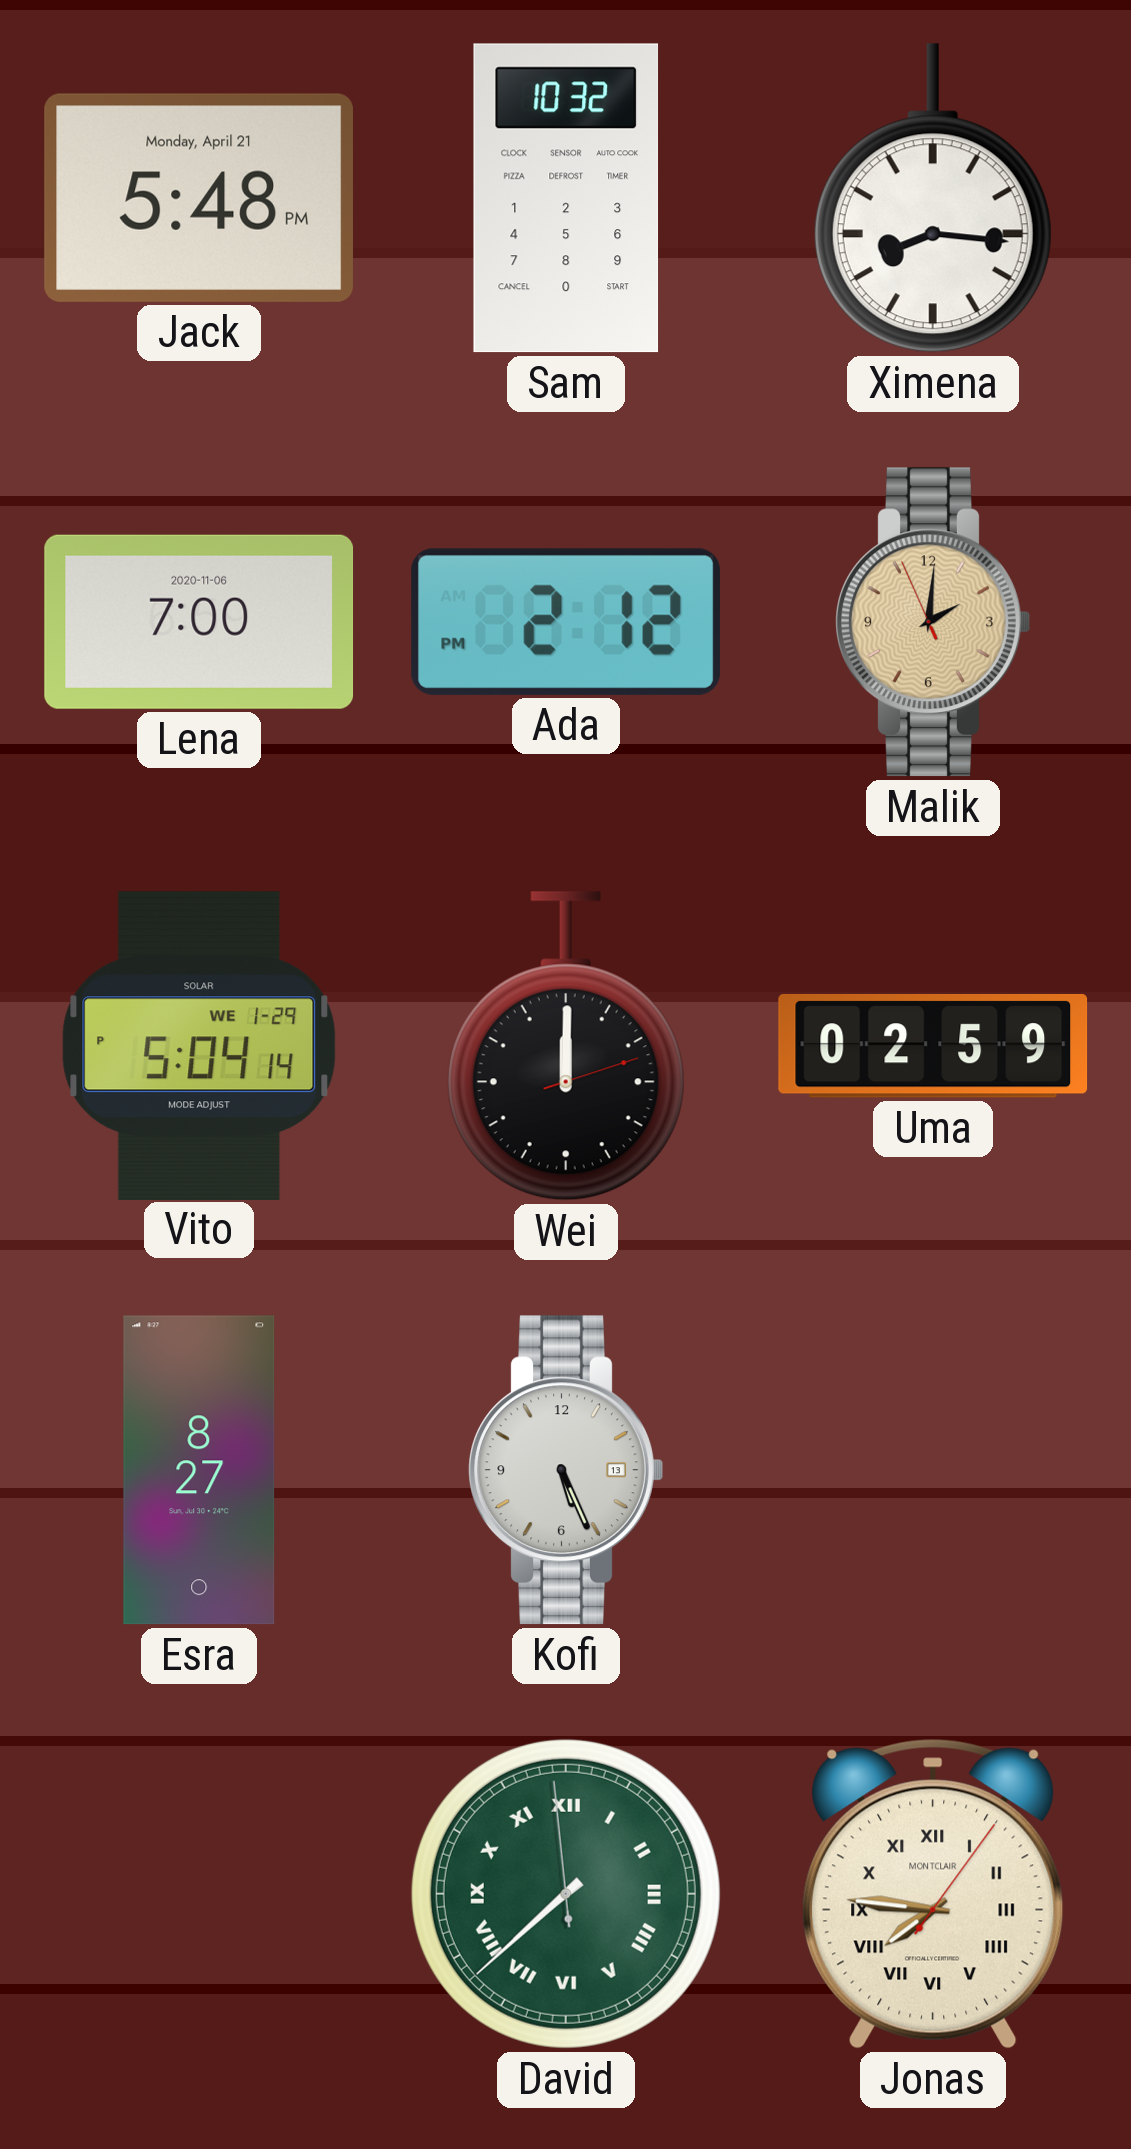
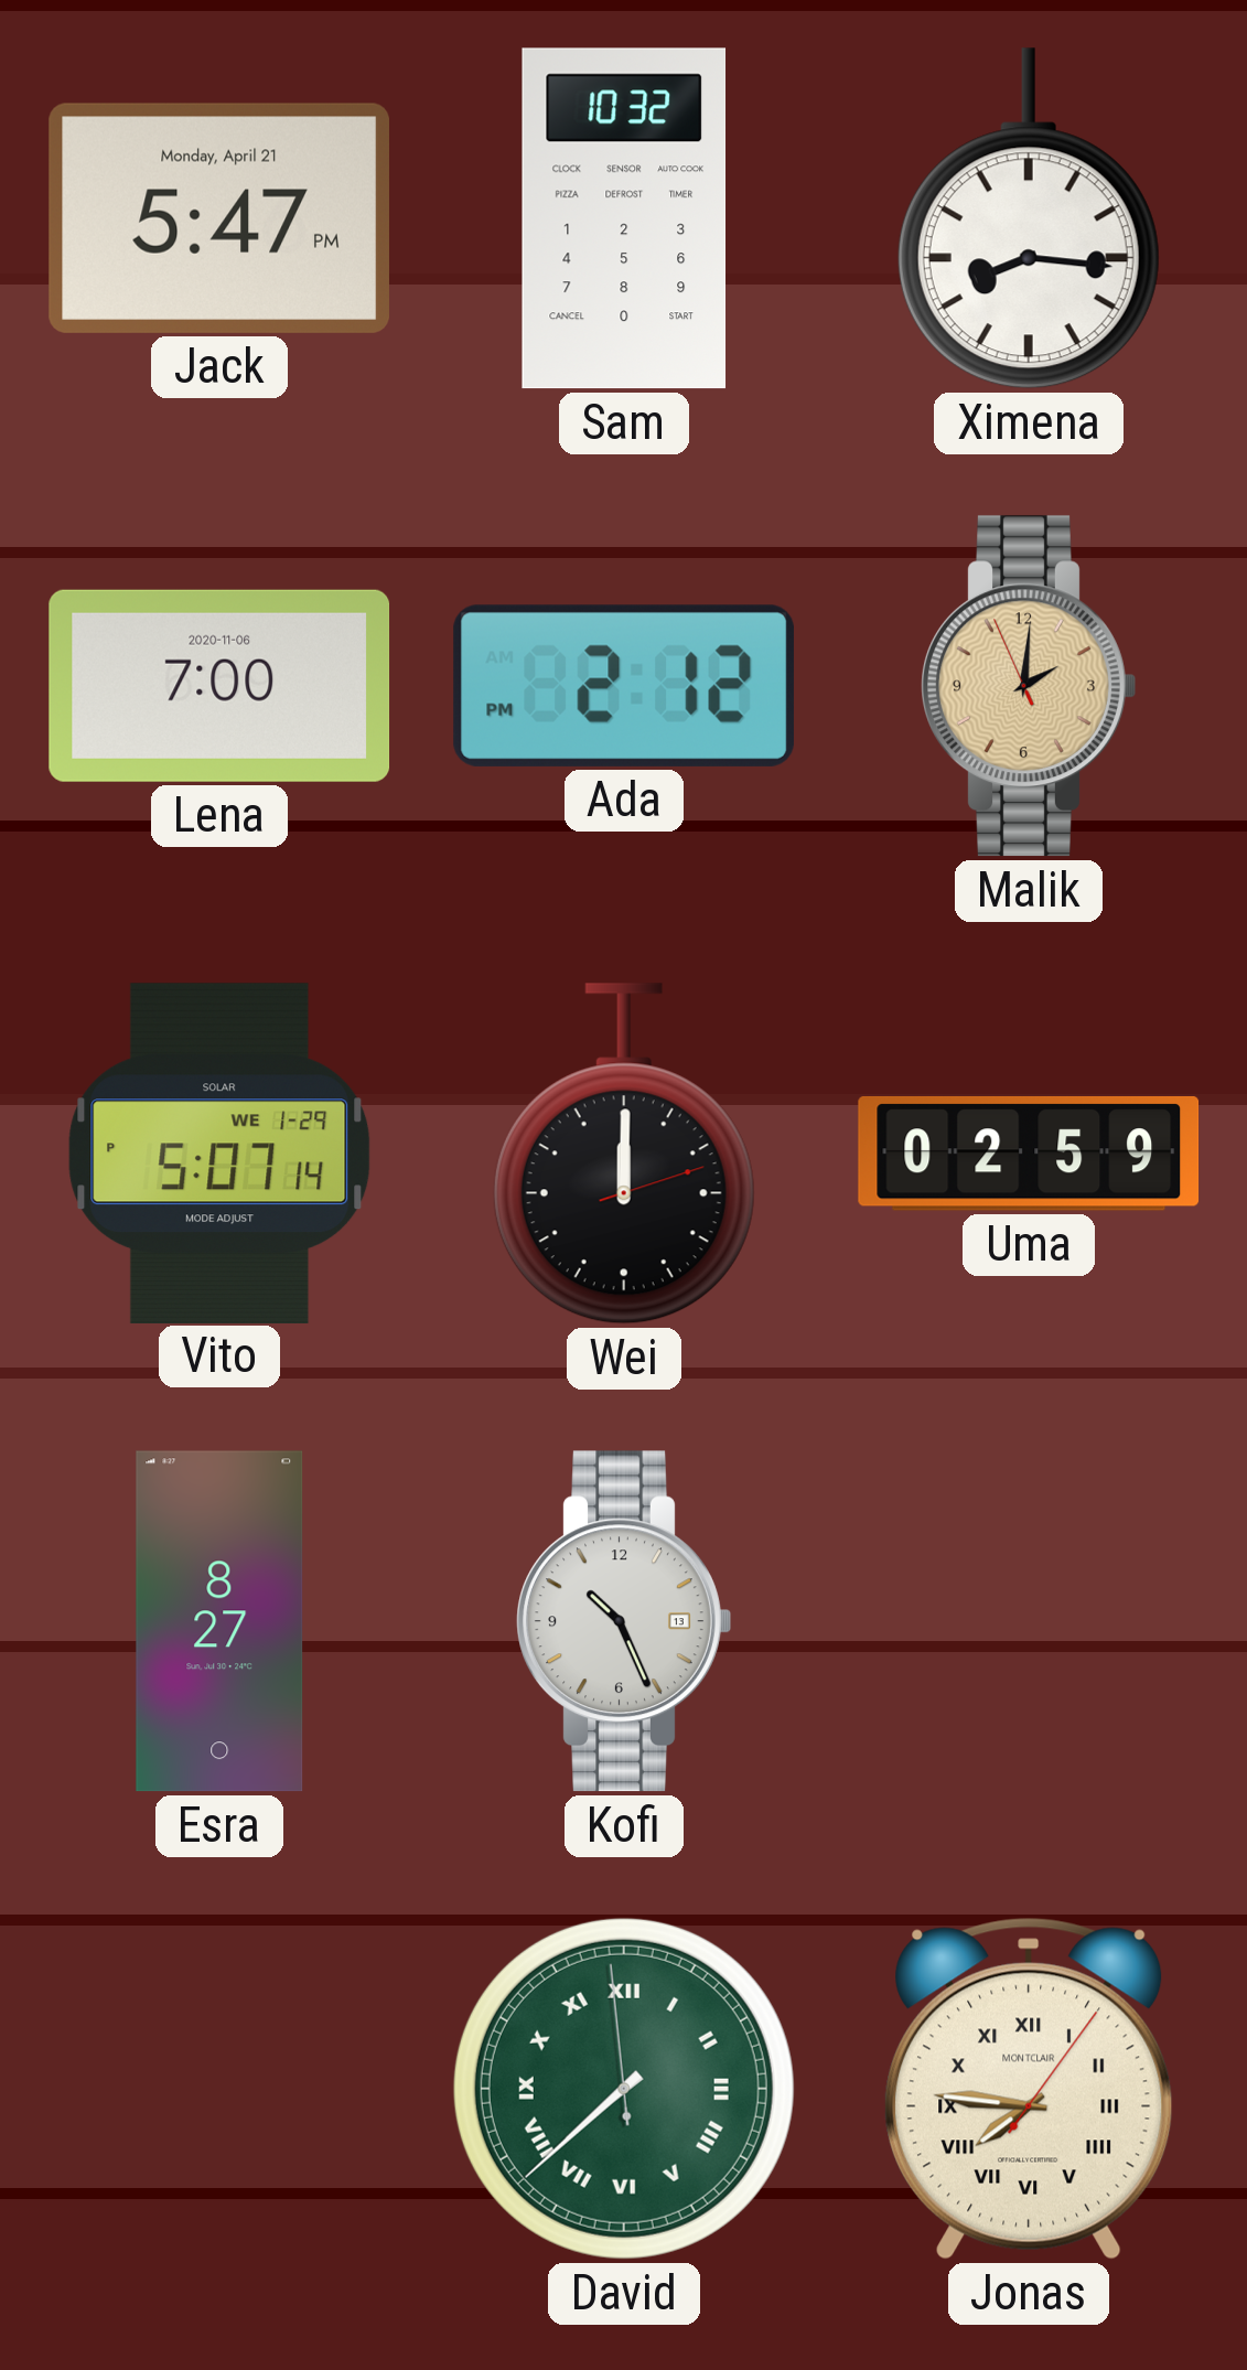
Jack: 5:48 -> 5:47
Vito: 5:04 -> 5:07
Kofi: 5:26 -> 10:26
